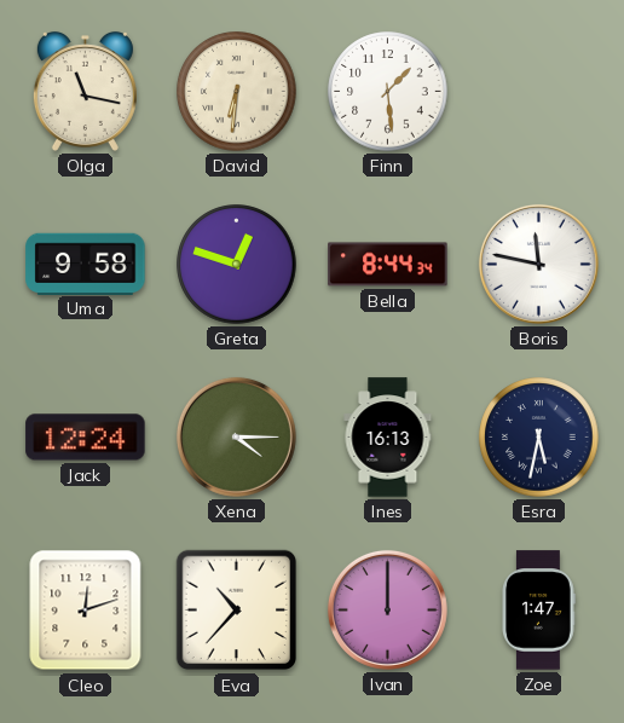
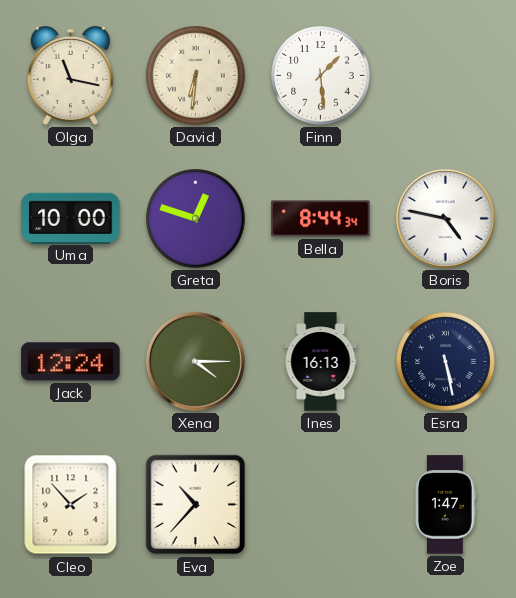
Uma: 9:58 -> 10:00
Boris: 11:47 -> 4:47
Esra: 5:32 -> 5:28
Cleo: 12:12 -> 1:53
Ivan: 12:00 -> none
